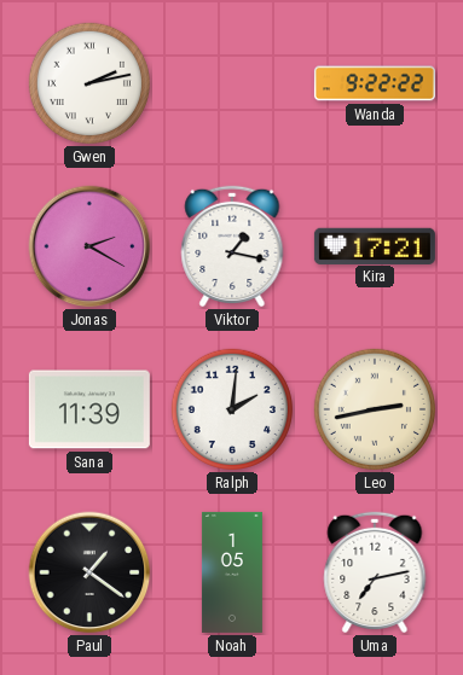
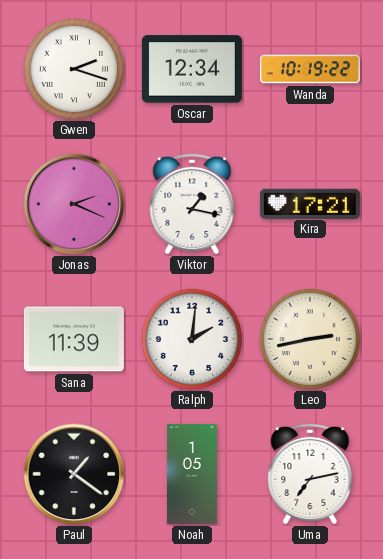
Gwen: 2:13 -> 2:18
Oscar: none -> 12:34
Wanda: 9:22 -> 10:19
Jonas: 2:20 -> 2:19
